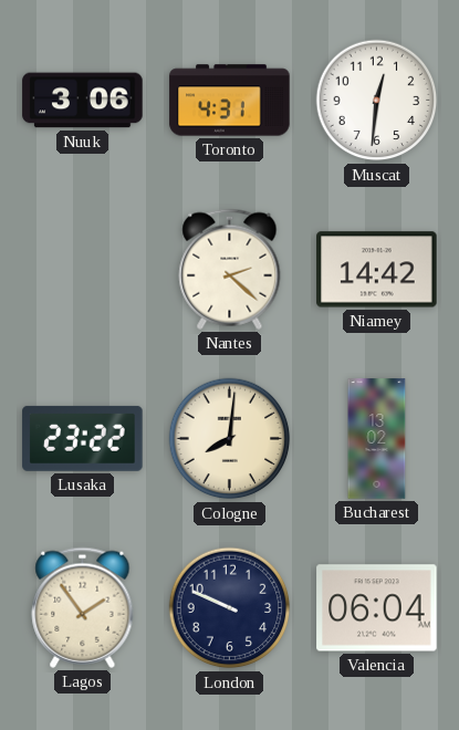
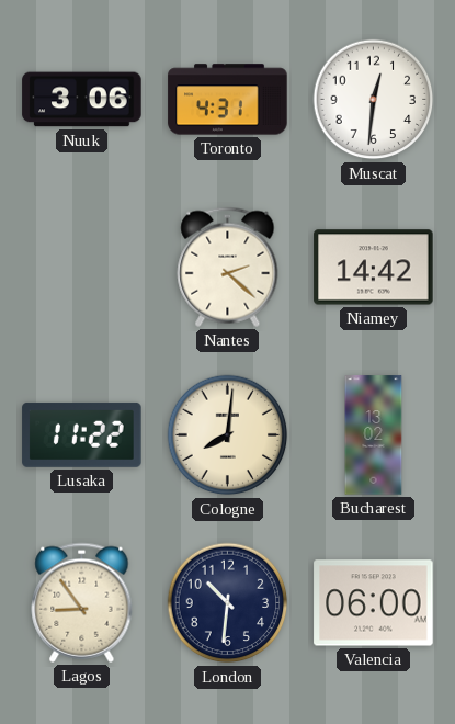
Lusaka: 23:22 -> 11:22
Lagos: 1:54 -> 8:54
London: 9:49 -> 10:31
Valencia: 06:04 -> 06:00
